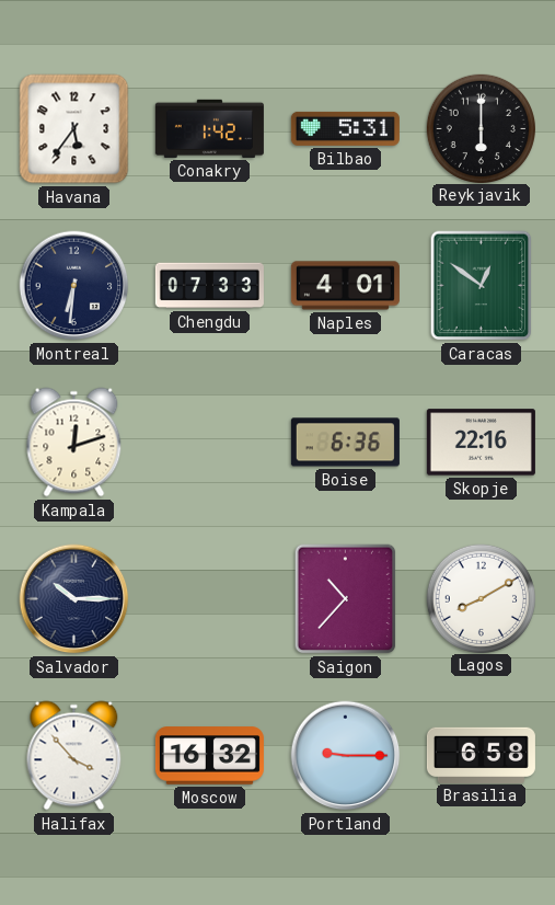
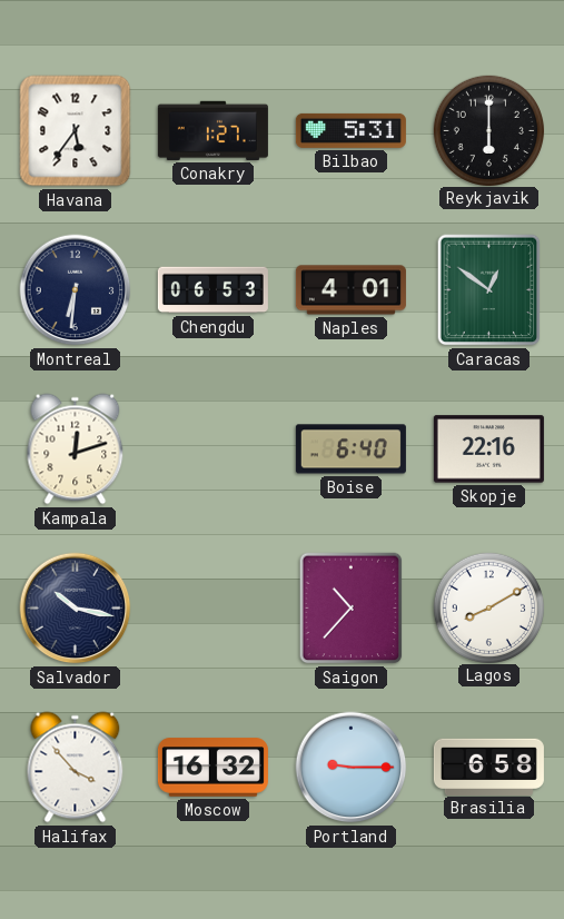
Conakry: 1:42 -> 1:27
Chengdu: 07:33 -> 06:53
Boise: 6:36 -> 6:40
Salvador: 10:15 -> 10:17
